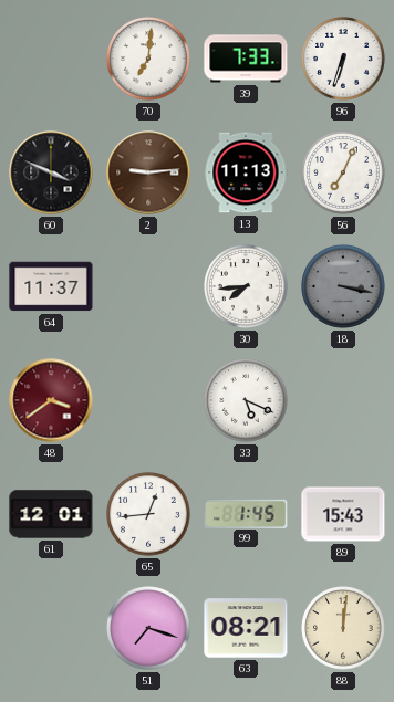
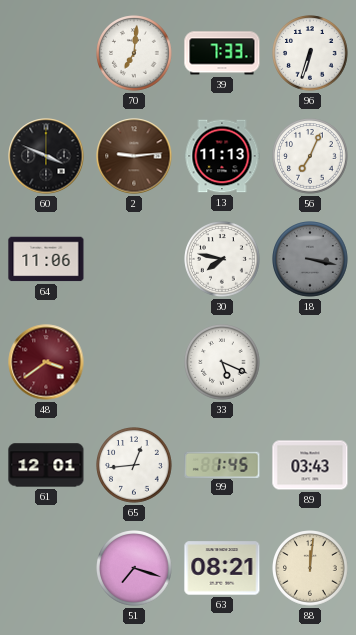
64: 11:37 -> 11:06
30: 7:44 -> 7:47
89: 15:43 -> 03:43
